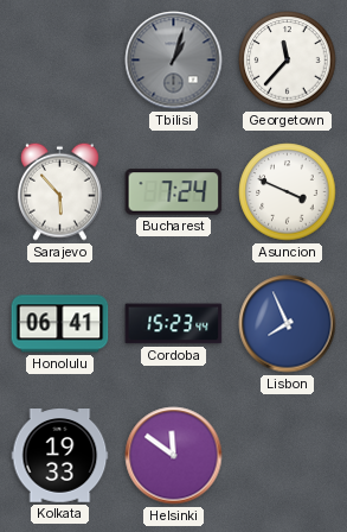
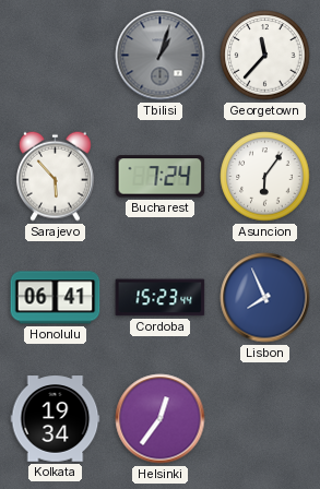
Asuncion: 3:49 -> 6:06
Kolkata: 19:33 -> 19:34
Helsinki: 11:51 -> 12:36
